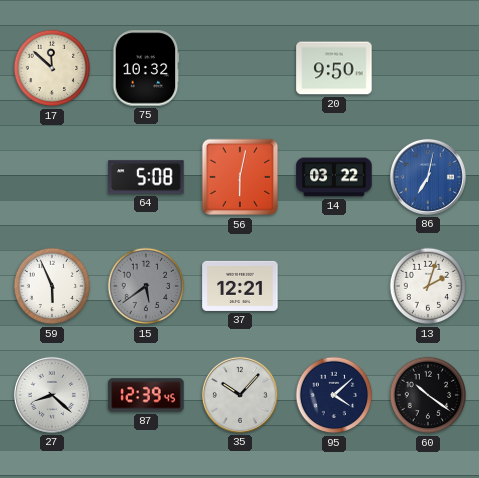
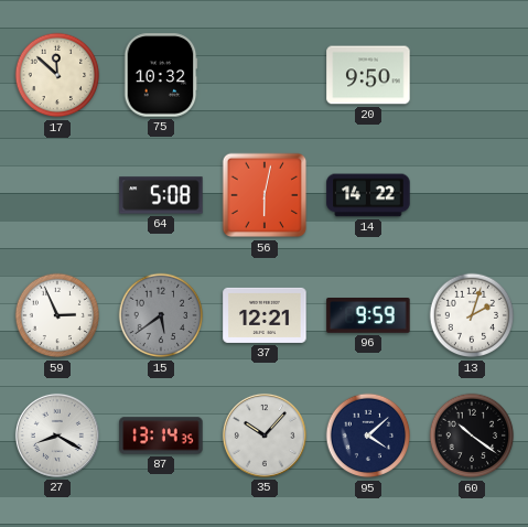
14: 03:22 -> 14:22
86: 7:02 -> none
59: 5:56 -> 2:56
96: none -> 9:59
27: 8:22 -> 8:20
87: 12:39 -> 13:14
